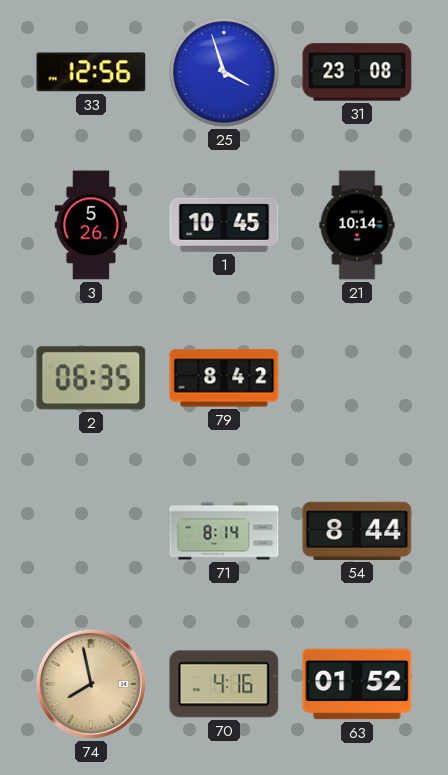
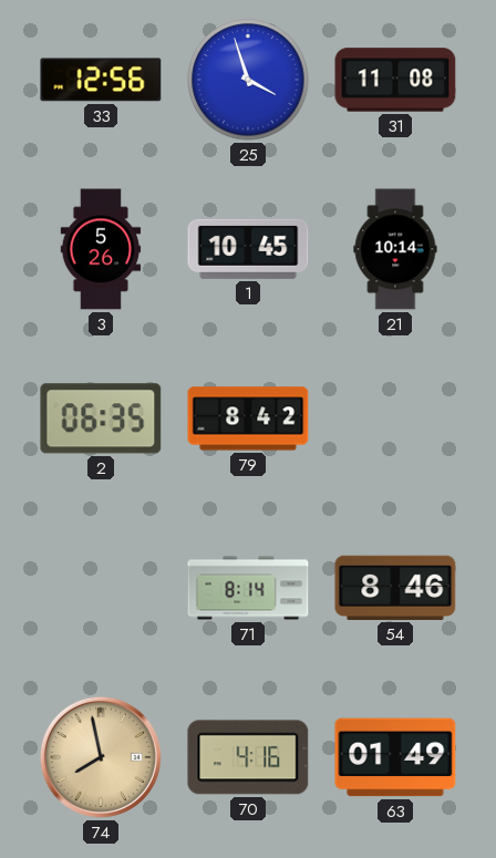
31: 23:08 -> 11:08
54: 8:44 -> 8:46
63: 01:52 -> 01:49
